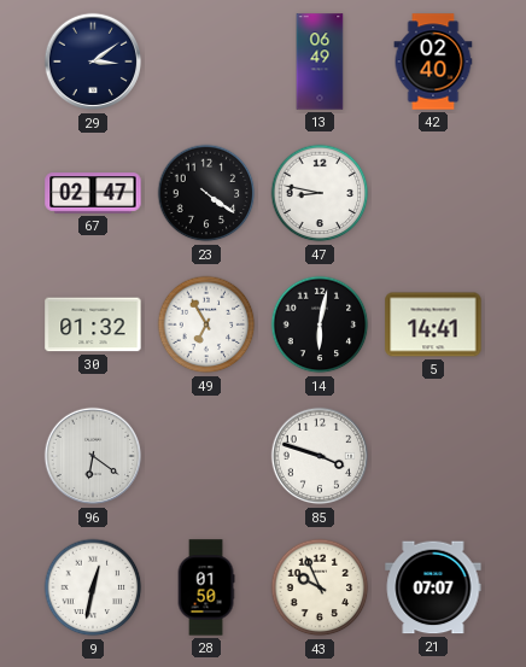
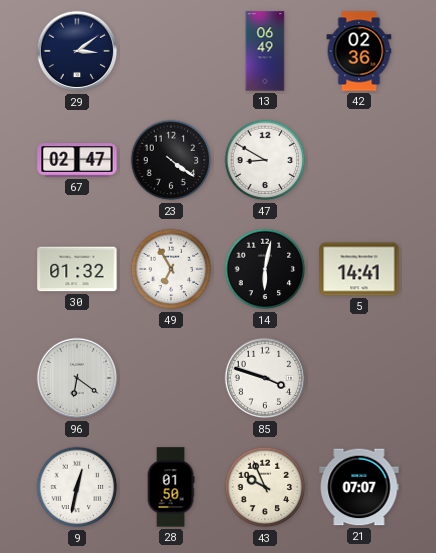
42: 02:40 -> 02:36
47: 8:47 -> 8:50
